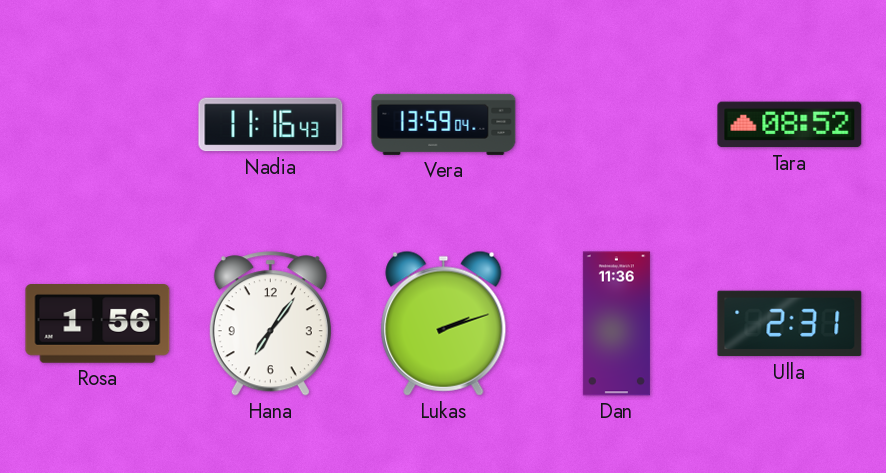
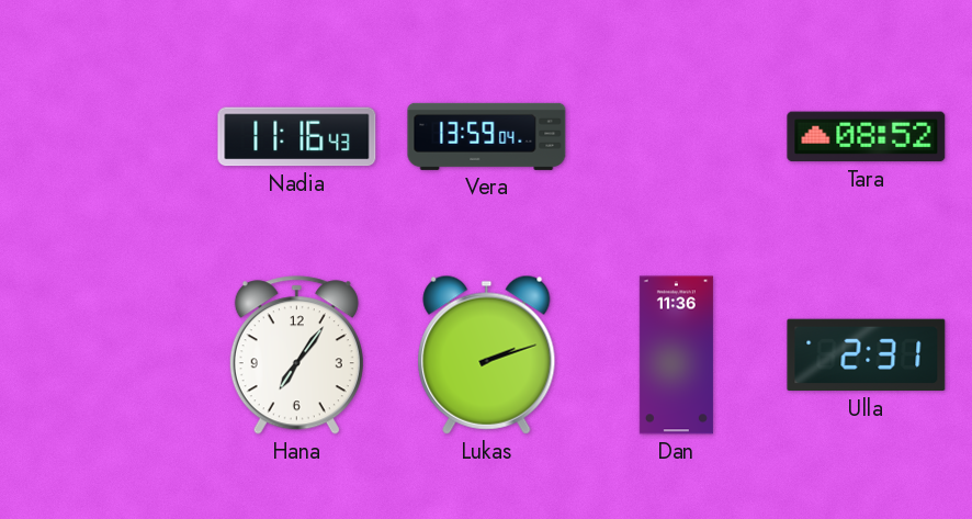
Rosa: 1:56 -> none
